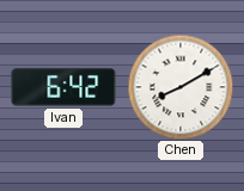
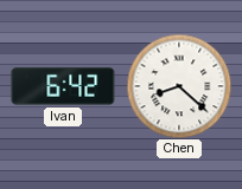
Chen: 8:10 -> 8:22
